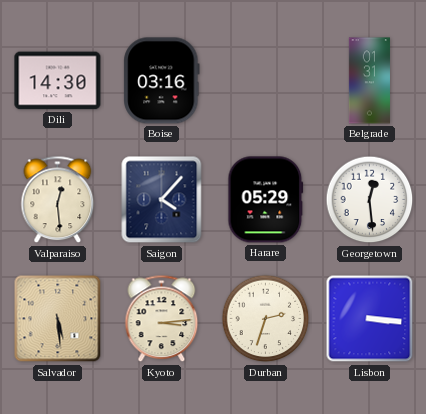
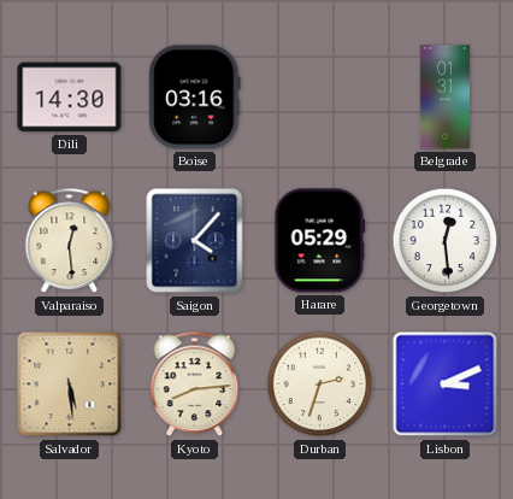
Kyoto: 3:14 -> 8:14
Lisbon: 3:16 -> 3:11
